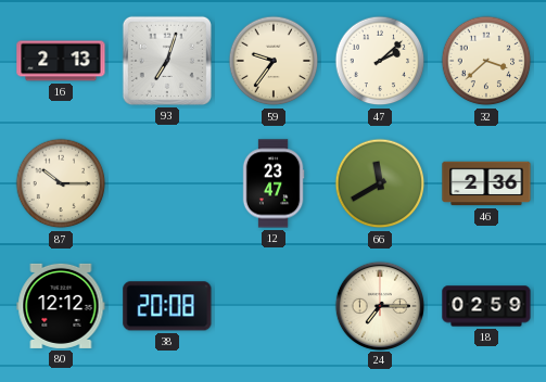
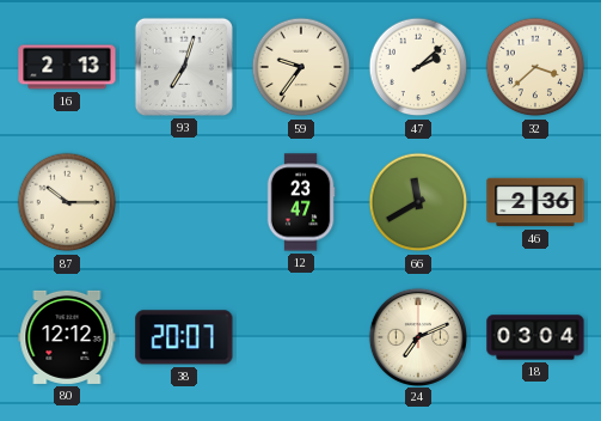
38: 20:08 -> 20:07
24: 7:15 -> 7:11
18: 02:59 -> 03:04
